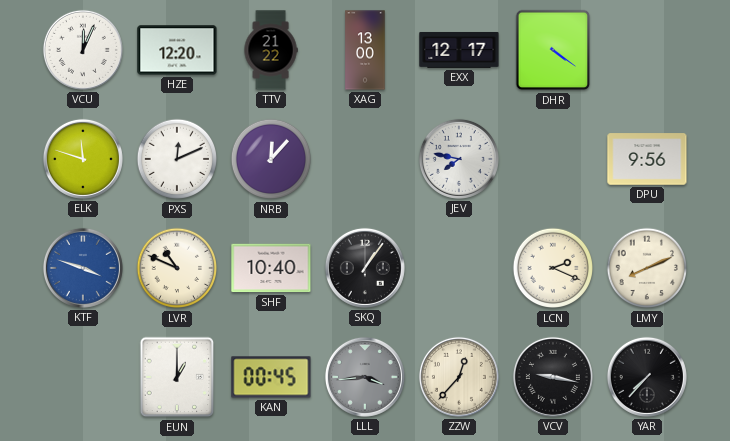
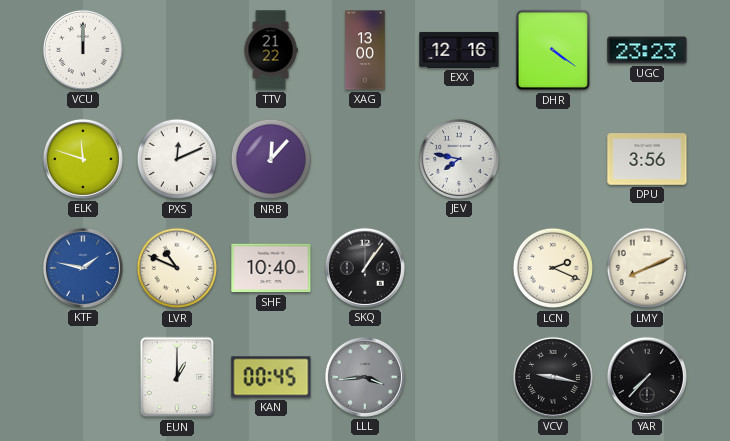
VCU: 12:04 -> 12:00
HZE: 12:20 -> none
EXX: 12:17 -> 12:16
UGC: none -> 23:23
DPU: 9:56 -> 3:56
KTF: 3:48 -> 1:47
ZZW: 12:37 -> none
